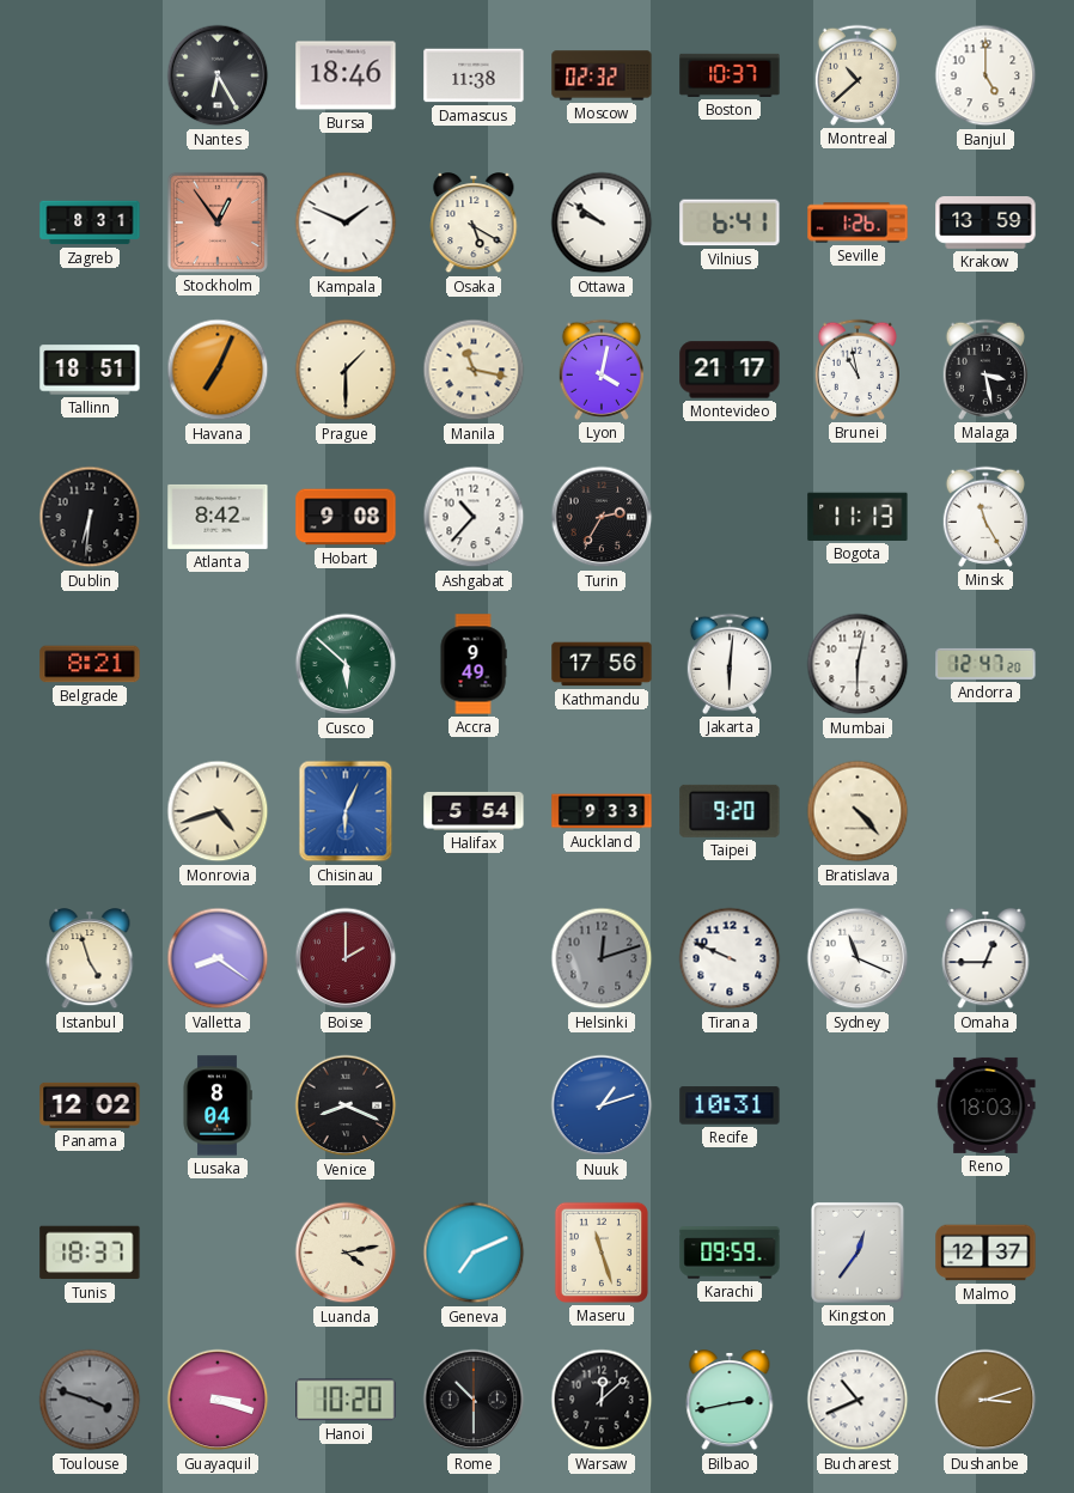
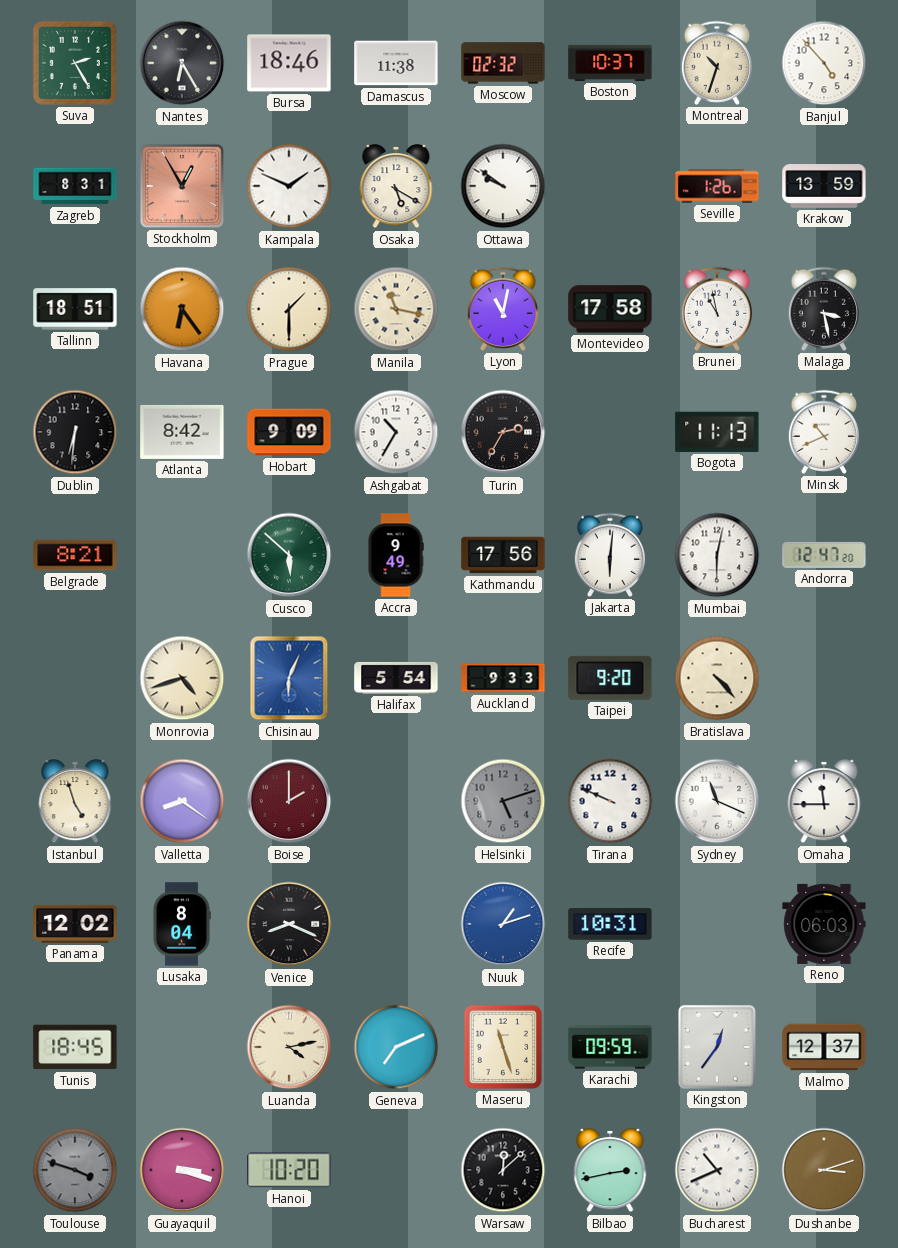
Suva: none -> 2:25
Montreal: 10:38 -> 10:33
Banjul: 5:00 -> 4:53
Stockholm: 12:54 -> 12:55
Vilnius: 6:41 -> none
Havana: 7:04 -> 6:24
Lyon: 4:02 -> 11:02
Montevideo: 21:17 -> 17:58
Hobart: 9:08 -> 9:09
Ashgabat: 10:37 -> 10:35
Minsk: 11:25 -> 10:41
Helsinki: 12:12 -> 5:12
Omaha: 12:45 -> 11:45
Reno: 18:03 -> 06:03
Tunis: 18:37 -> 18:45
Rome: 10:30 -> none
